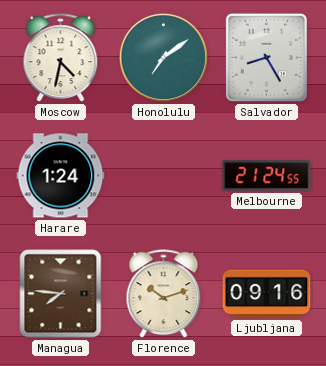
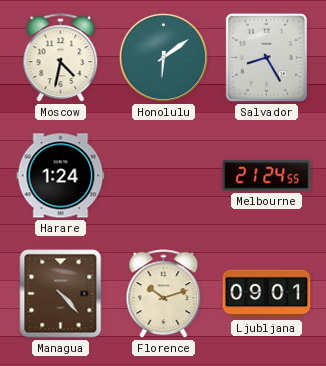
Honolulu: 7:09 -> 6:09
Managua: 7:46 -> 4:23
Ljubljana: 09:16 -> 09:01
